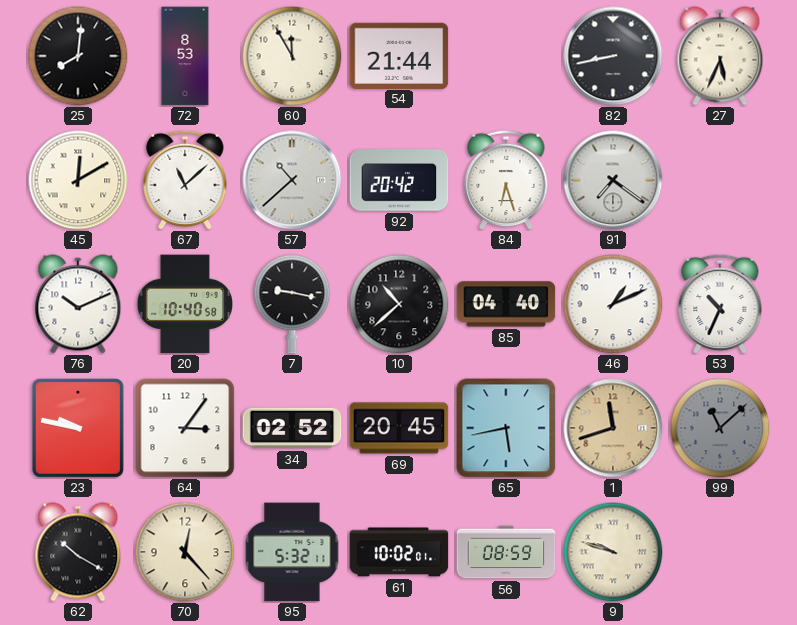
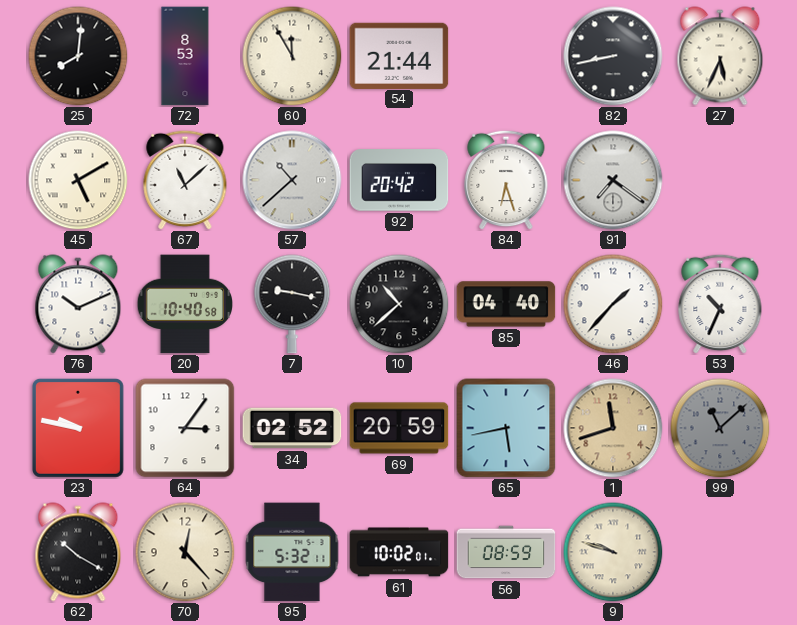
45: 12:10 -> 5:10
46: 1:11 -> 1:37
69: 20:45 -> 20:59
